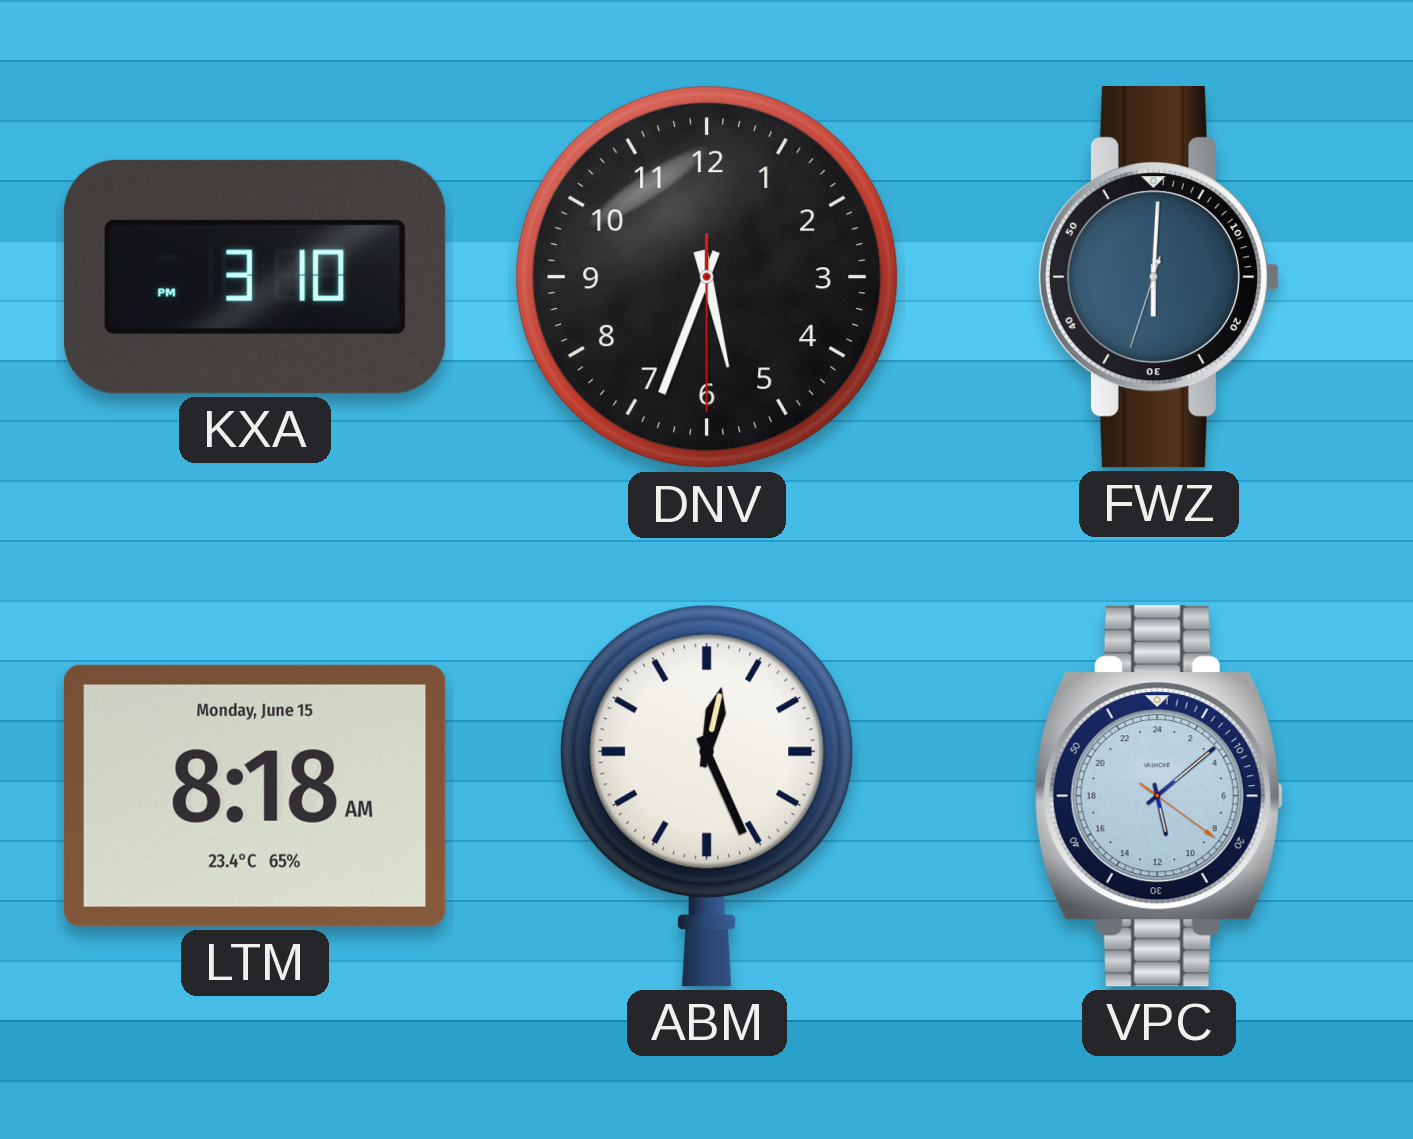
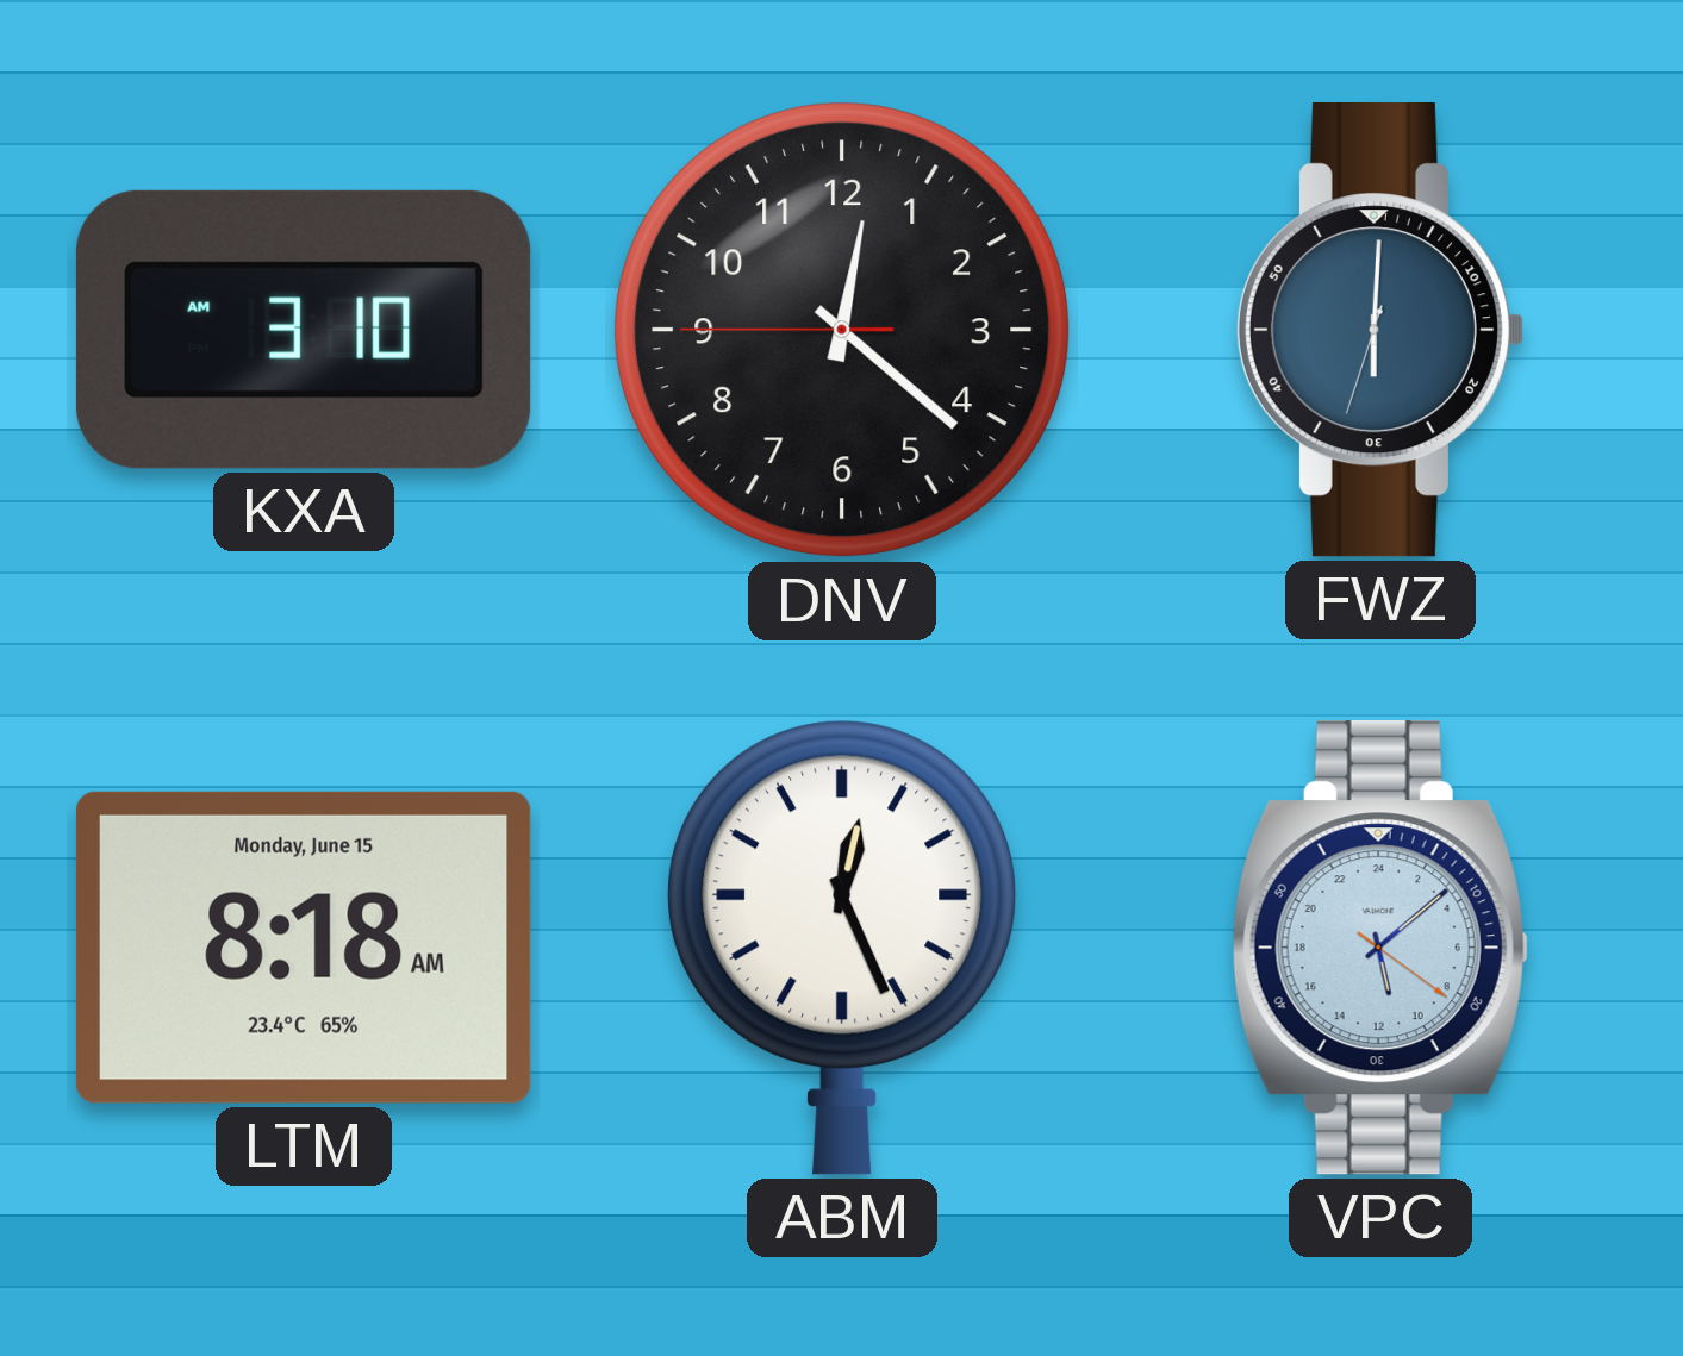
KXA: 3:10 PM -> 3:10 AM
DNV: 5:33 -> 12:21
